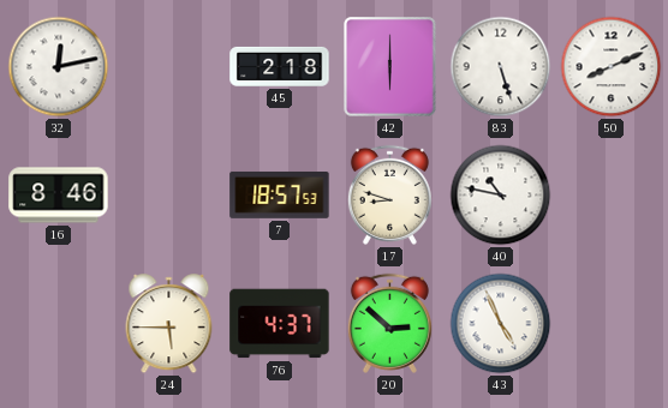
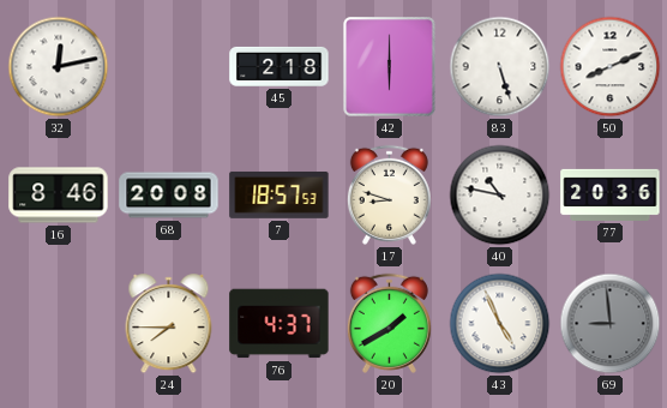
68: none -> 20:08
77: none -> 20:36
24: 5:45 -> 7:45
20: 2:52 -> 1:40
69: none -> 8:59
